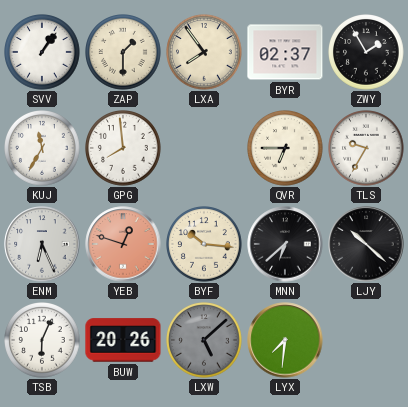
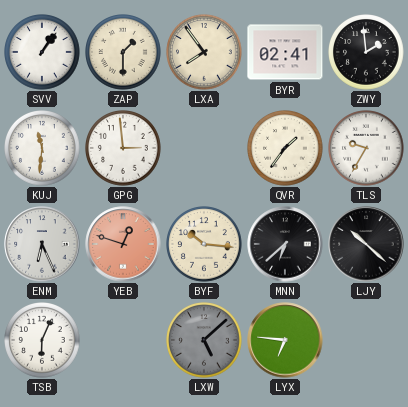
BYR: 02:37 -> 02:41
ZWY: 1:55 -> 1:59
KUJ: 11:35 -> 11:31
GPG: 7:59 -> 2:59
QVR: 6:45 -> 1:36
BUW: 20:26 -> none
LYX: 7:31 -> 6:46
